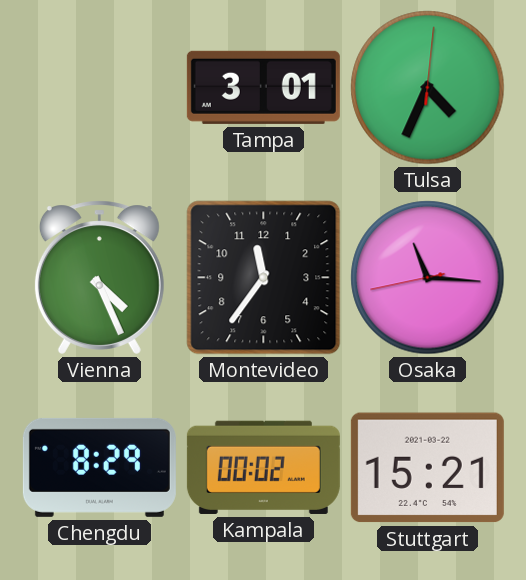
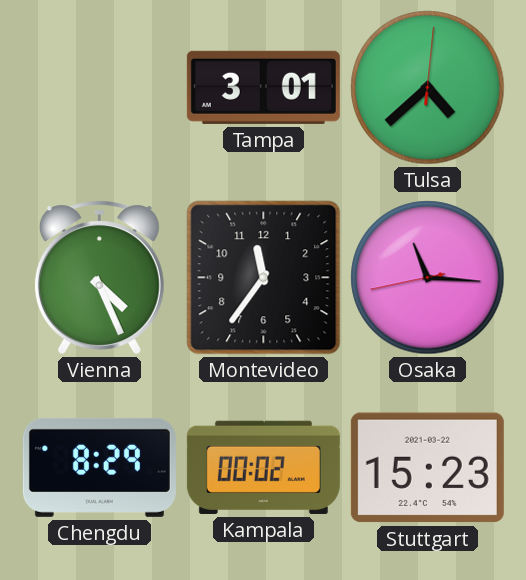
Tulsa: 4:34 -> 4:38
Stuttgart: 15:21 -> 15:23
